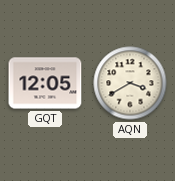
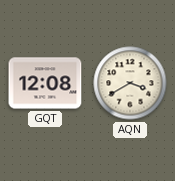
GQT: 12:05 -> 12:08
